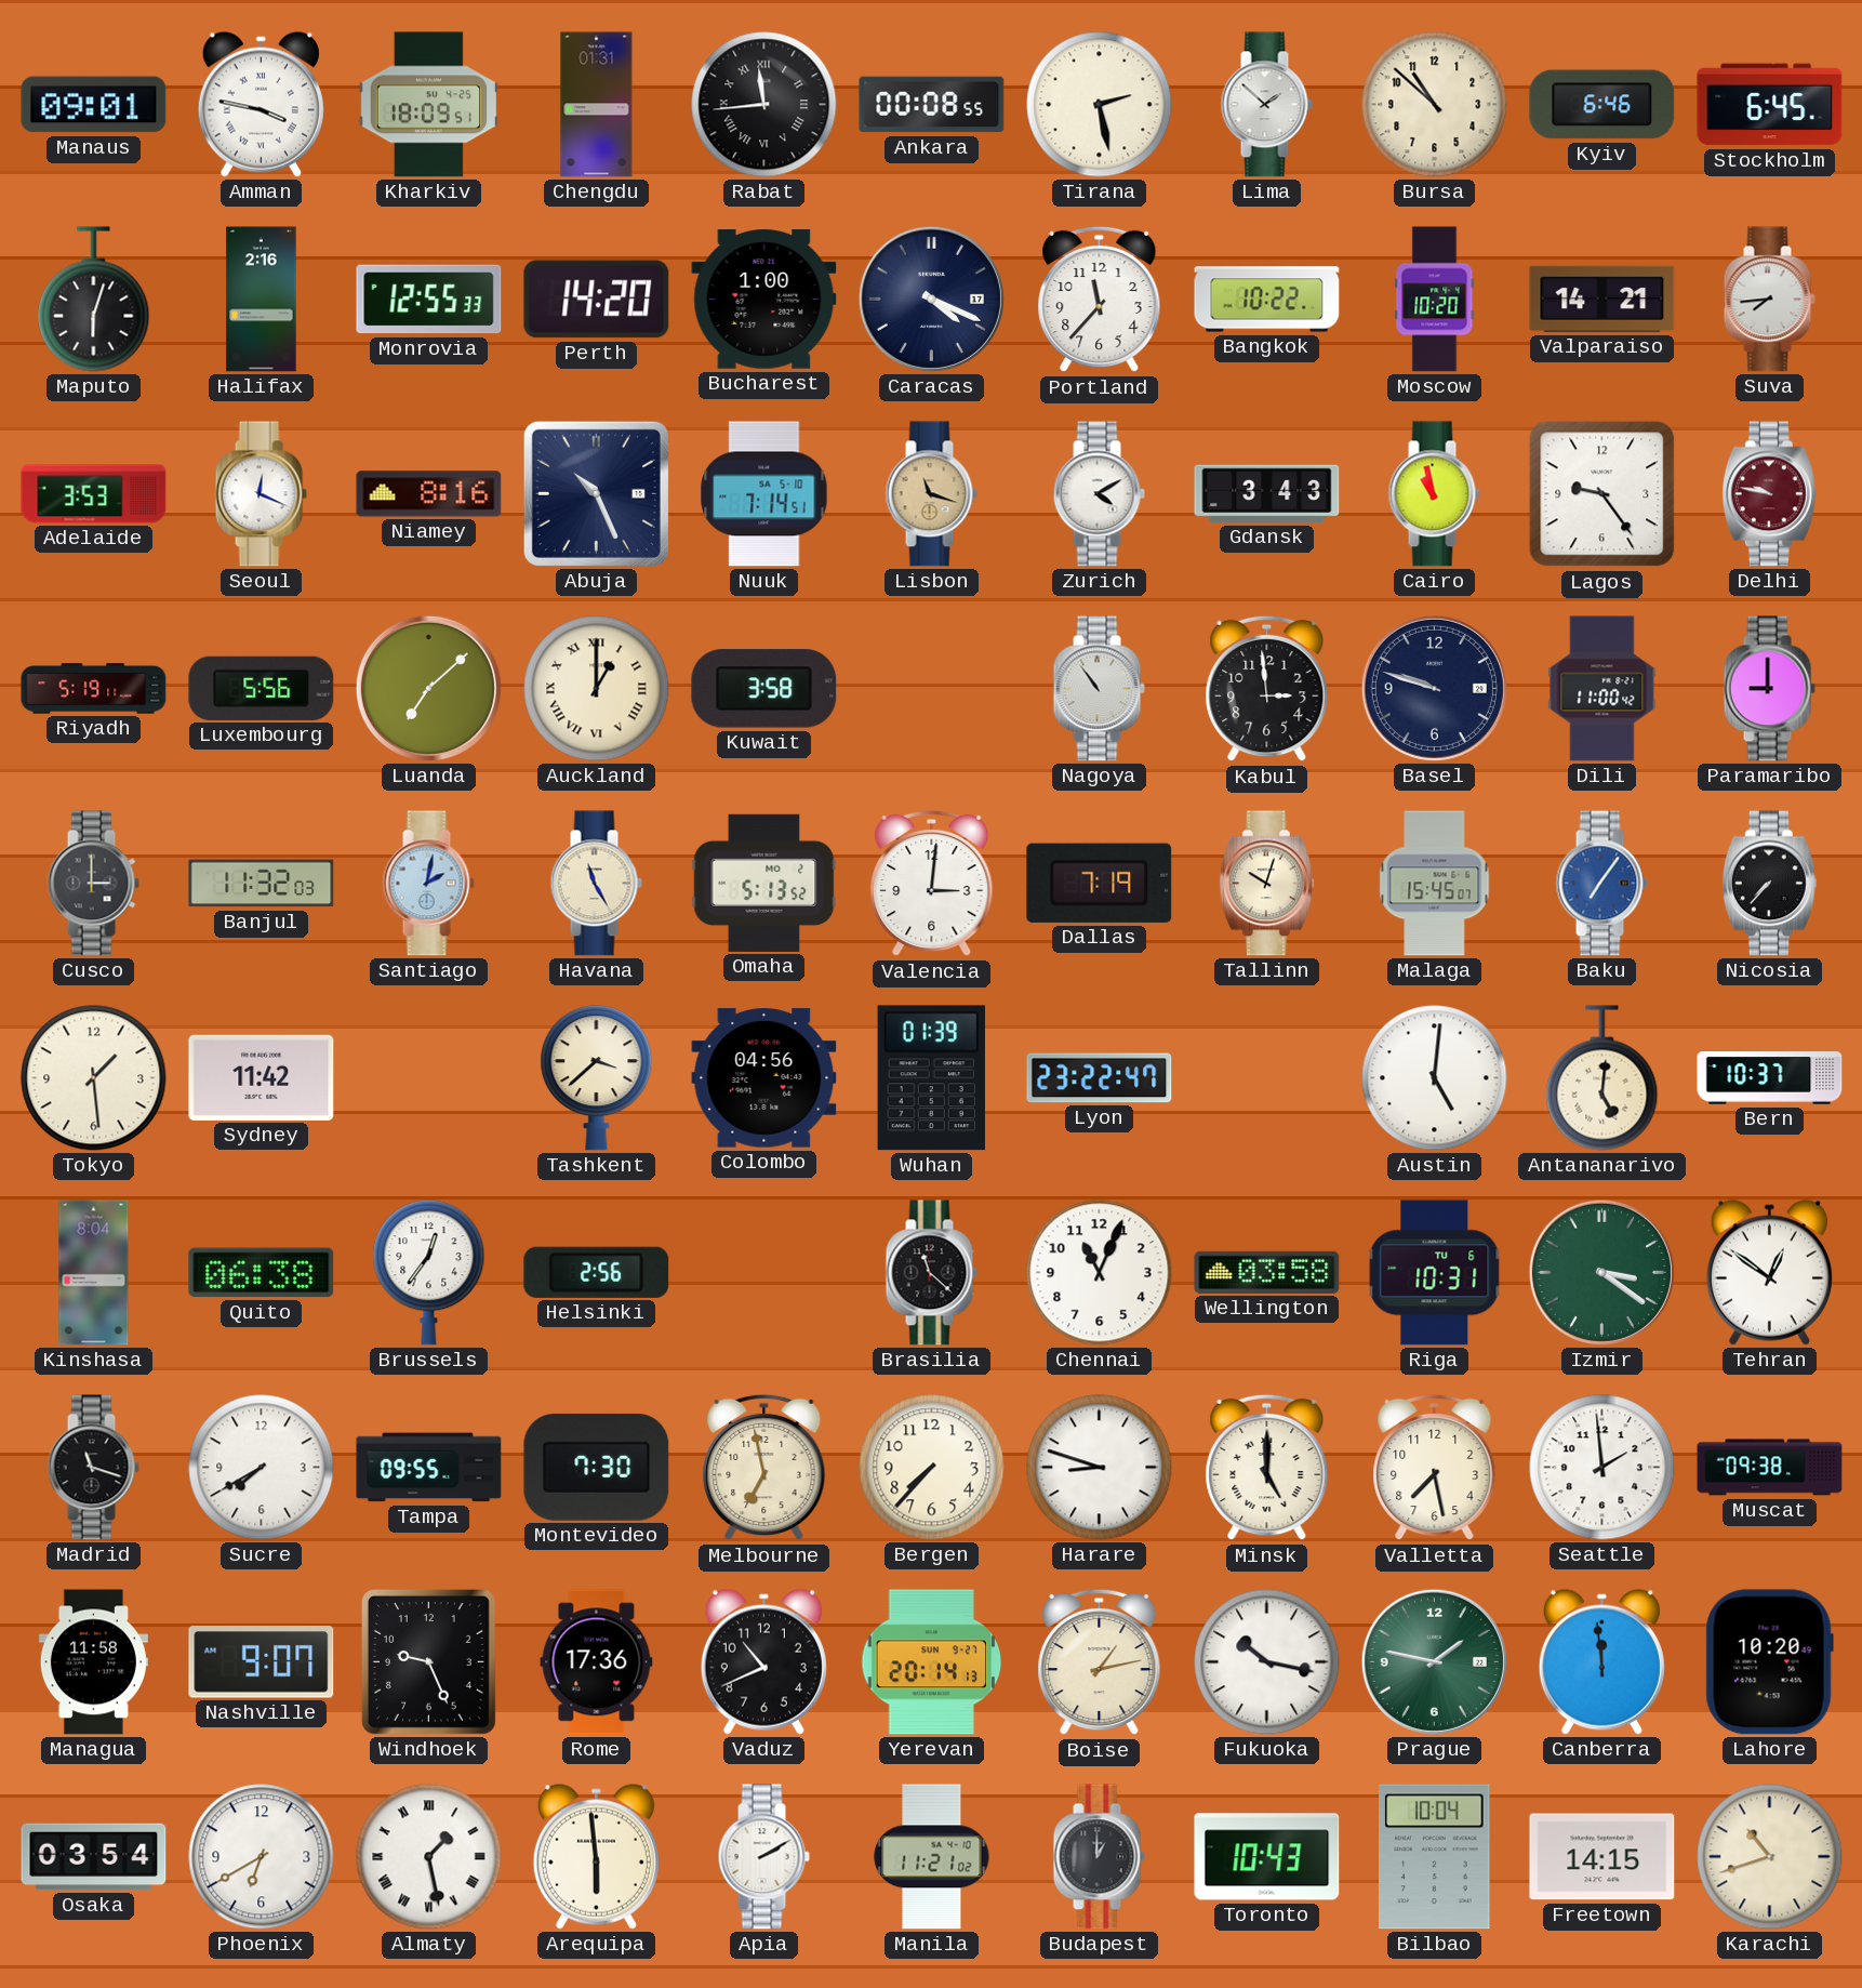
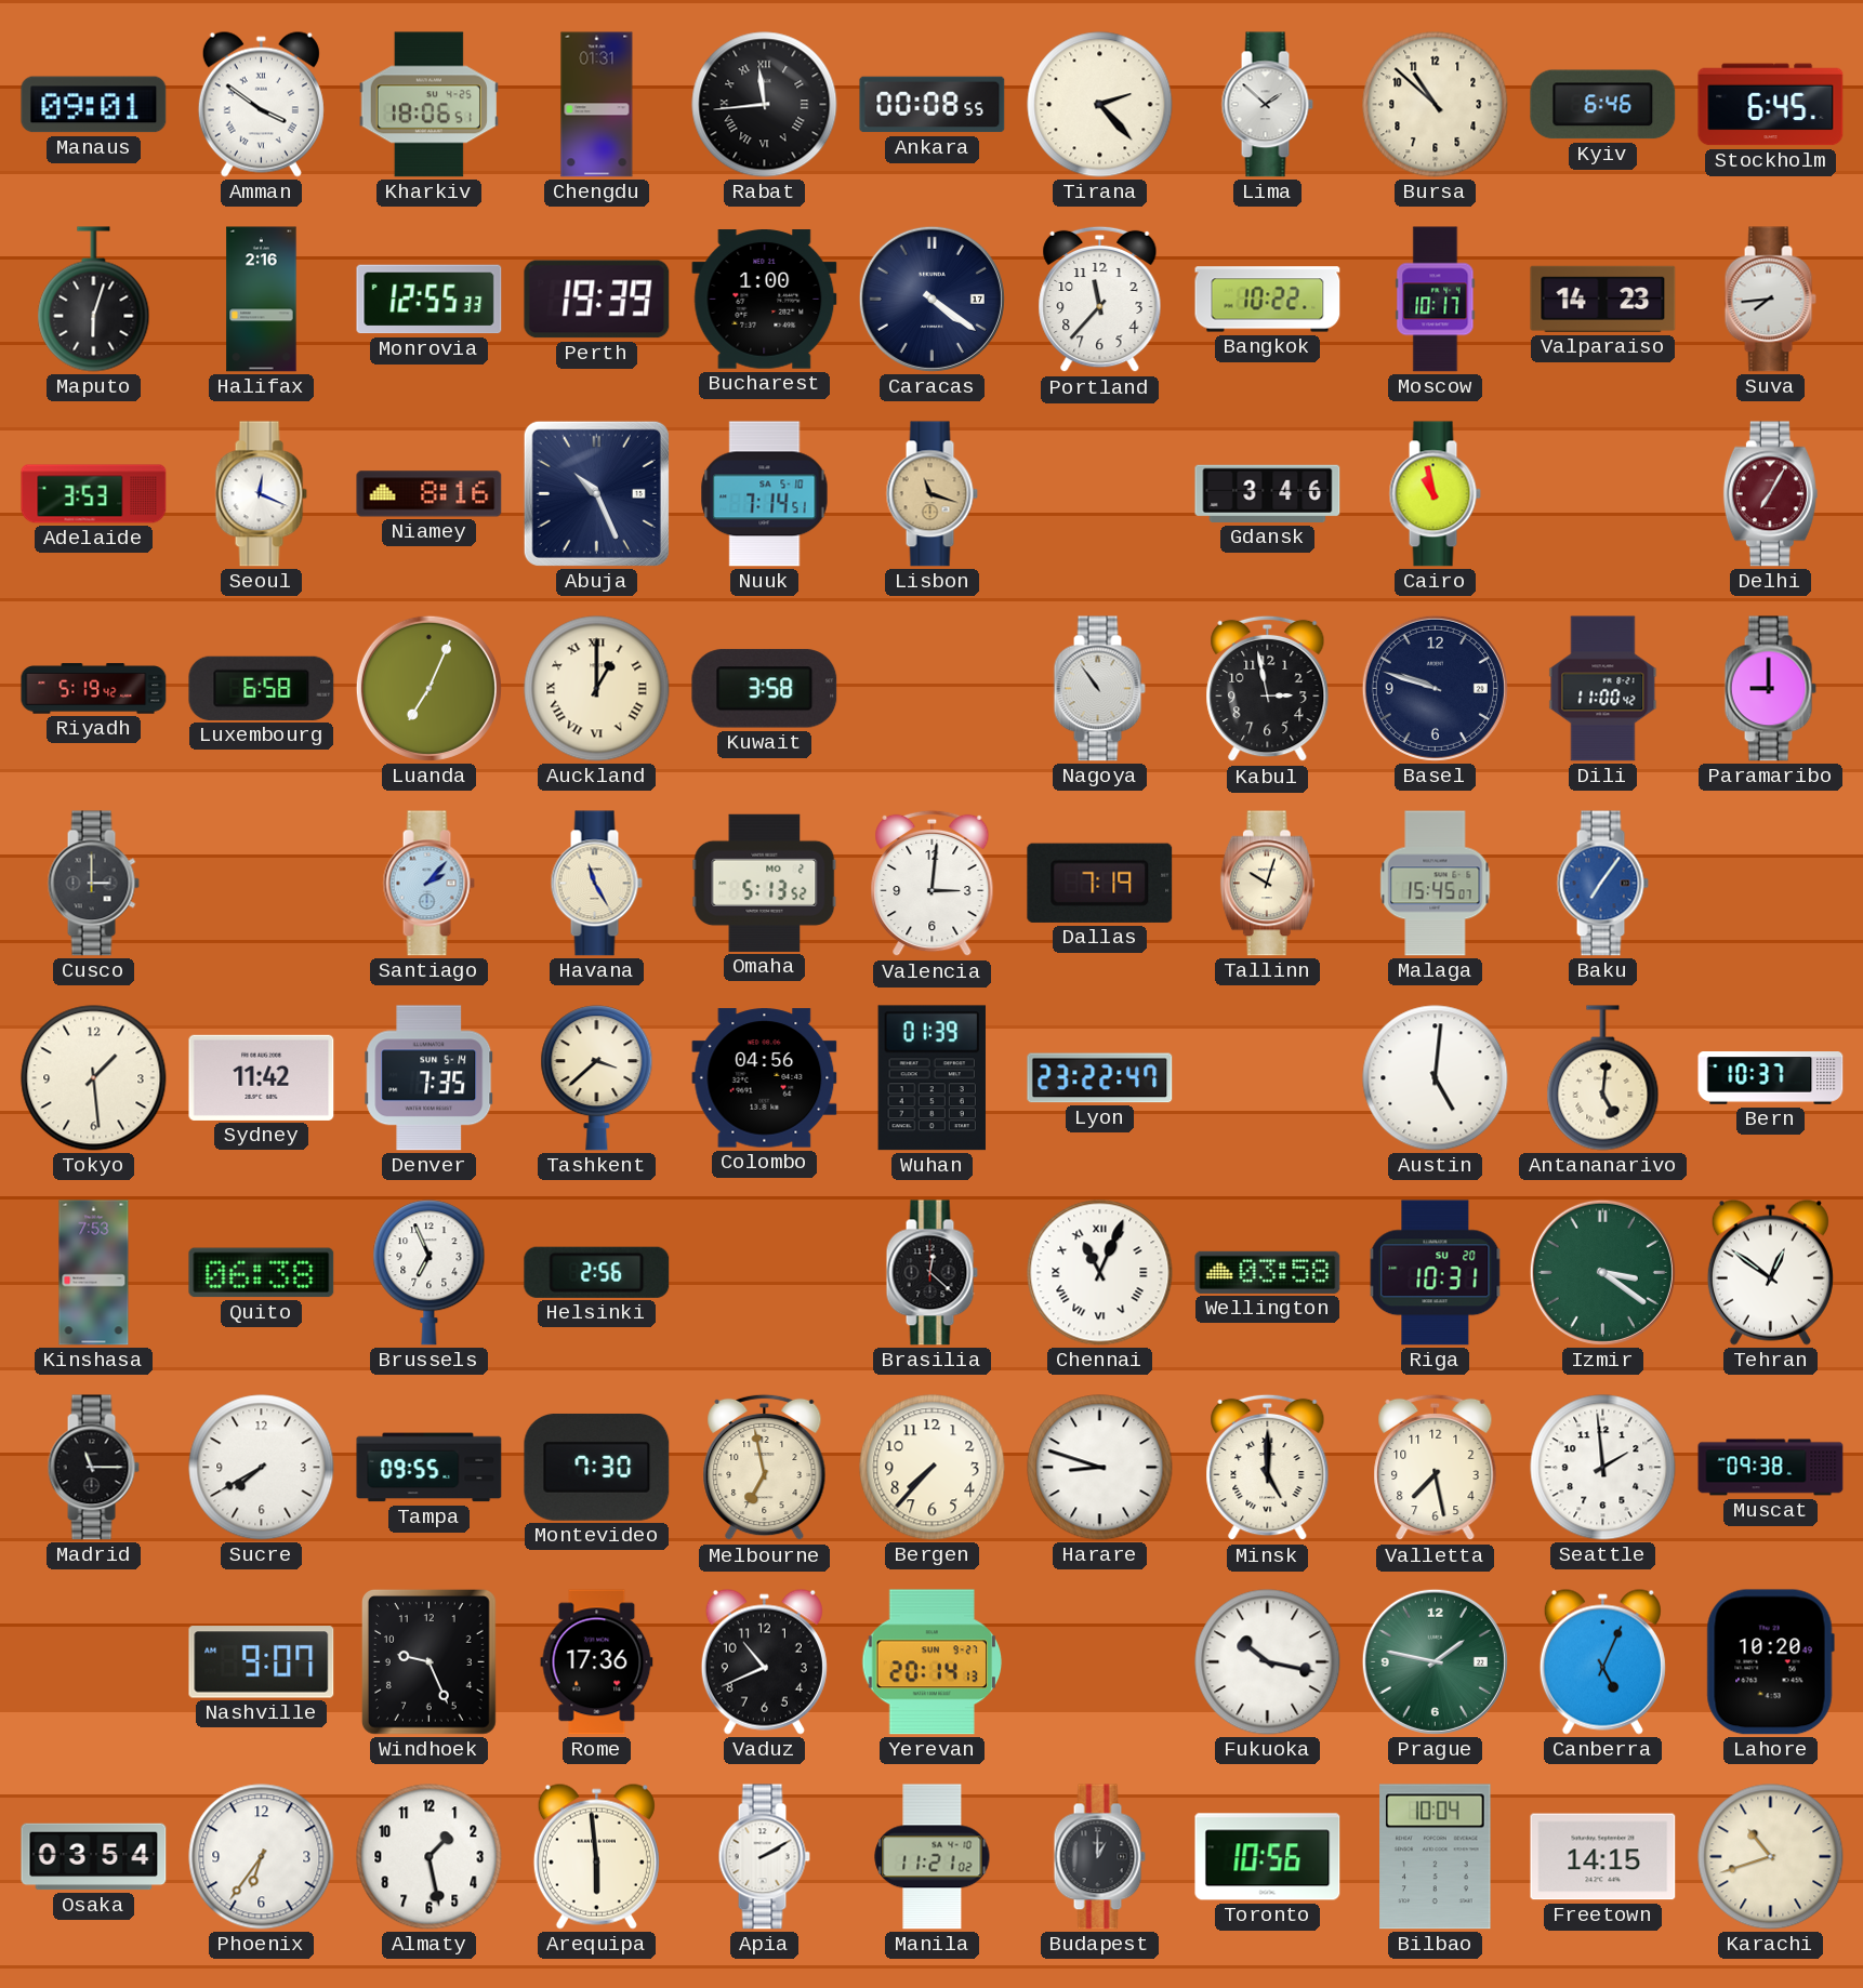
Amman: 3:47 -> 3:51
Kharkiv: 18:09 -> 18:06
Tirana: 2:28 -> 2:23
Perth: 14:20 -> 19:39
Caracas: 4:19 -> 4:21
Moscow: 10:20 -> 10:17
Valparaiso: 14:21 -> 14:23
Zurich: 4:10 -> none
Gdansk: 3:43 -> 3:46
Lagos: 9:24 -> none
Delhi: 9:47 -> 7:05
Riyadh: 5:19:11 -> 5:19:42
Luxembourg: 5:56 -> 6:58
Luanda: 7:08 -> 7:04
Kabul: 2:59 -> 2:58
Banjul: 11:32 -> none
Santiago: 2:02 -> 2:07
Nicosia: 7:37 -> none
Denver: none -> 7:35
Kinshasa: 8:04 -> 7:53
Brussels: 12:36 -> 6:56
Brasilia: 11:22 -> 12:22
Chennai numerals: Arabic -> Roman
Riga date: TU 6 -> SU 20
Madrid: 11:18 -> 11:15
Managua: 11:58 -> none
Boise: 1:13 -> none
Canberra: 11:59 -> 5:04
Phoenix: 6:40 -> 6:36
Almaty numerals: Roman -> Arabic
Toronto: 10:43 -> 10:56
